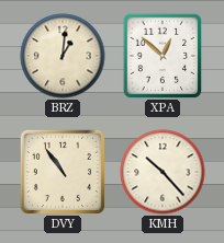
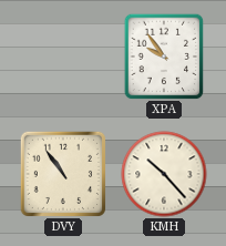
BRZ: 1:01 -> none
XPA: 12:52 -> 9:54
